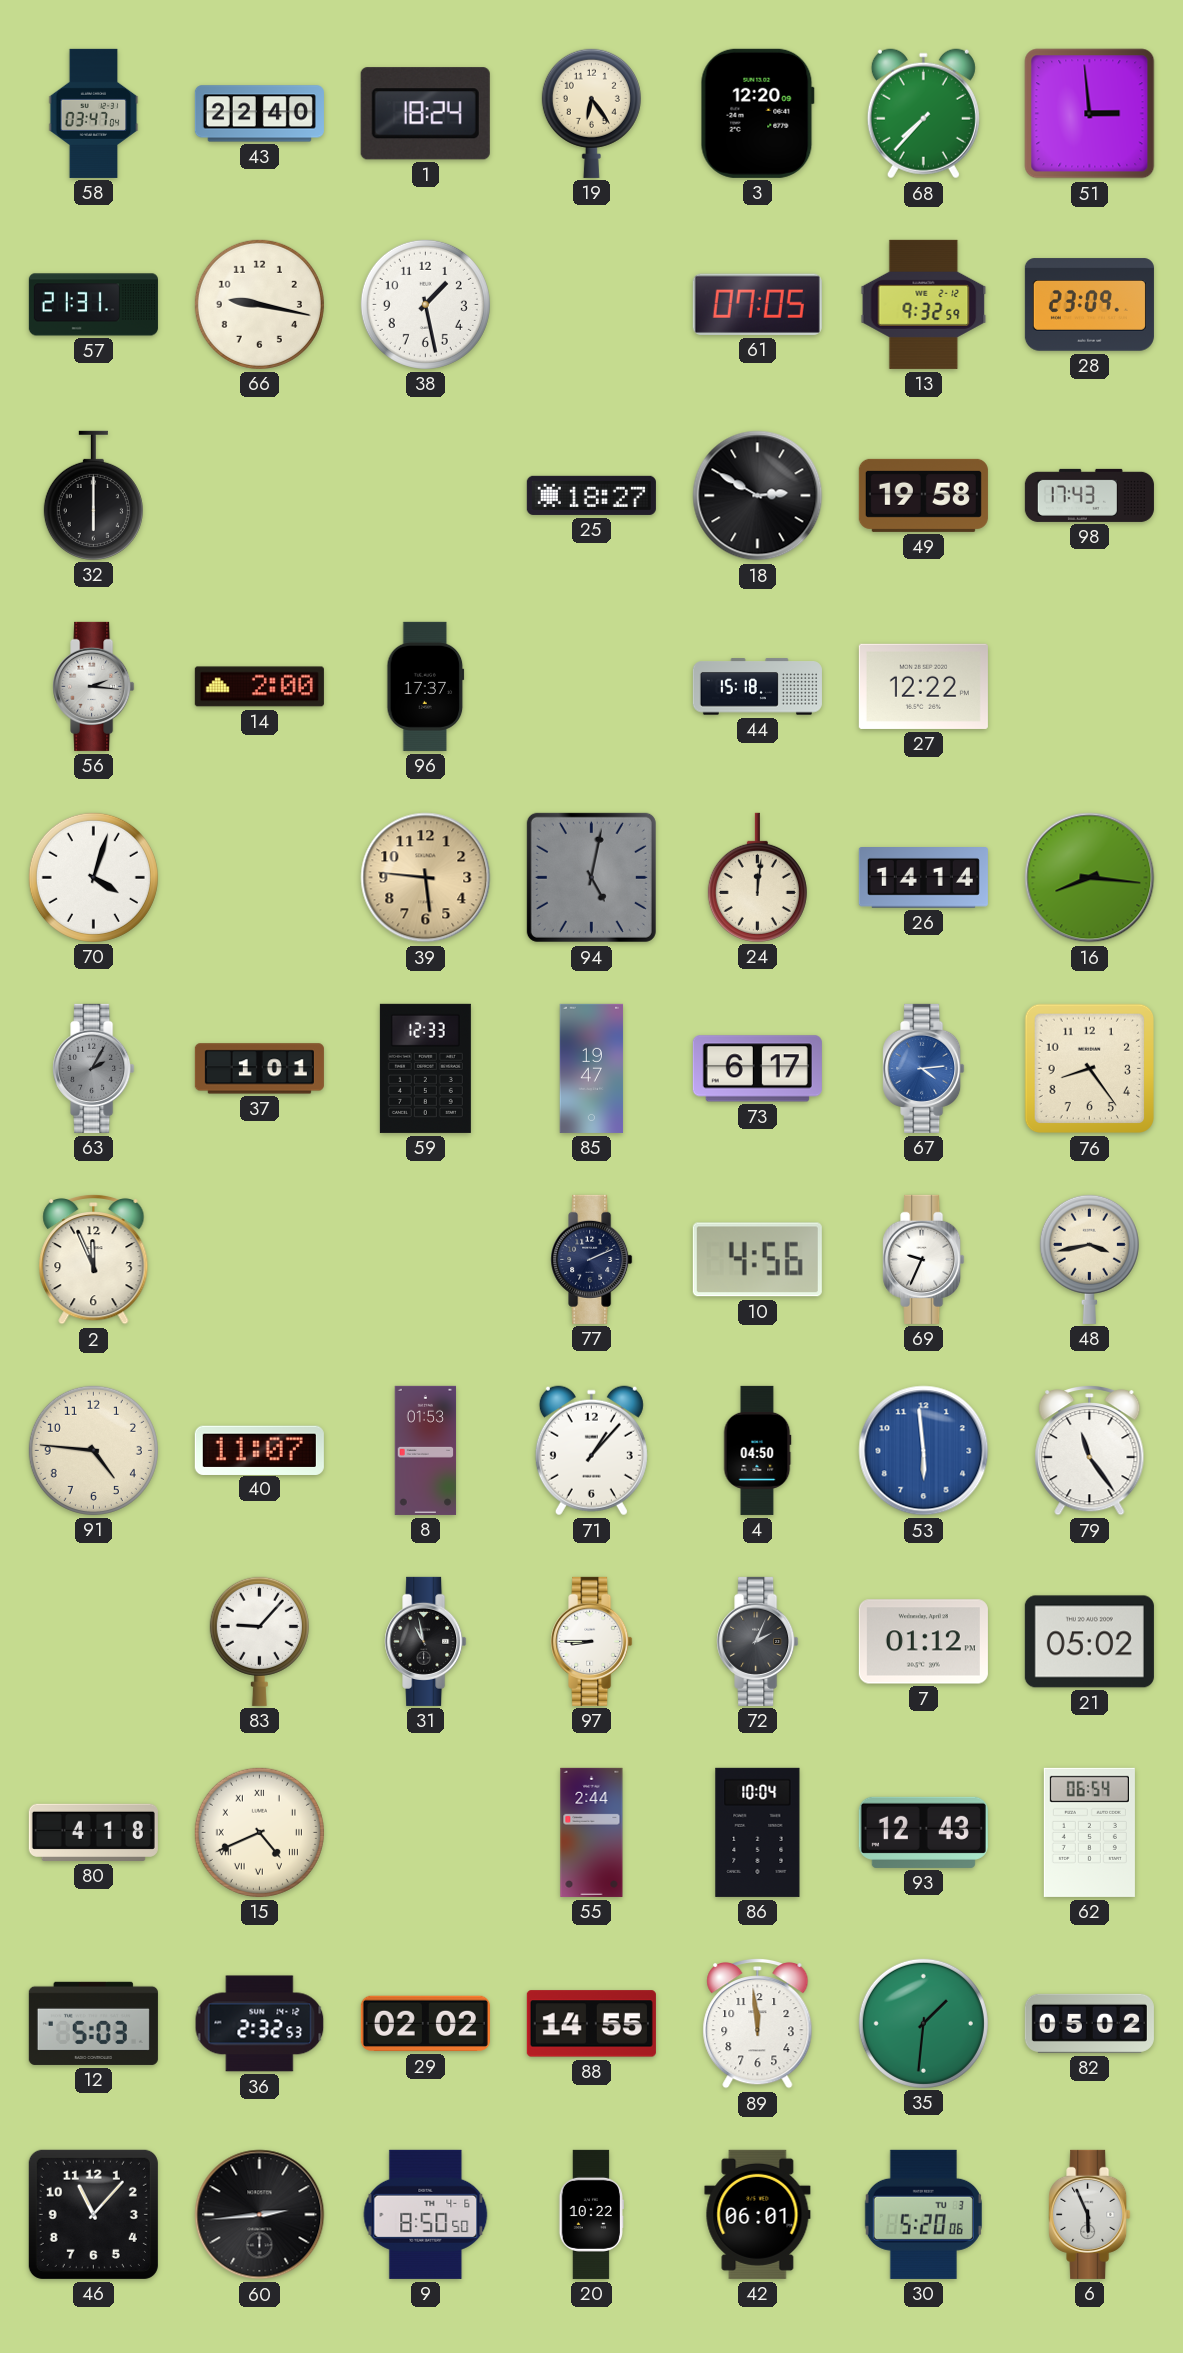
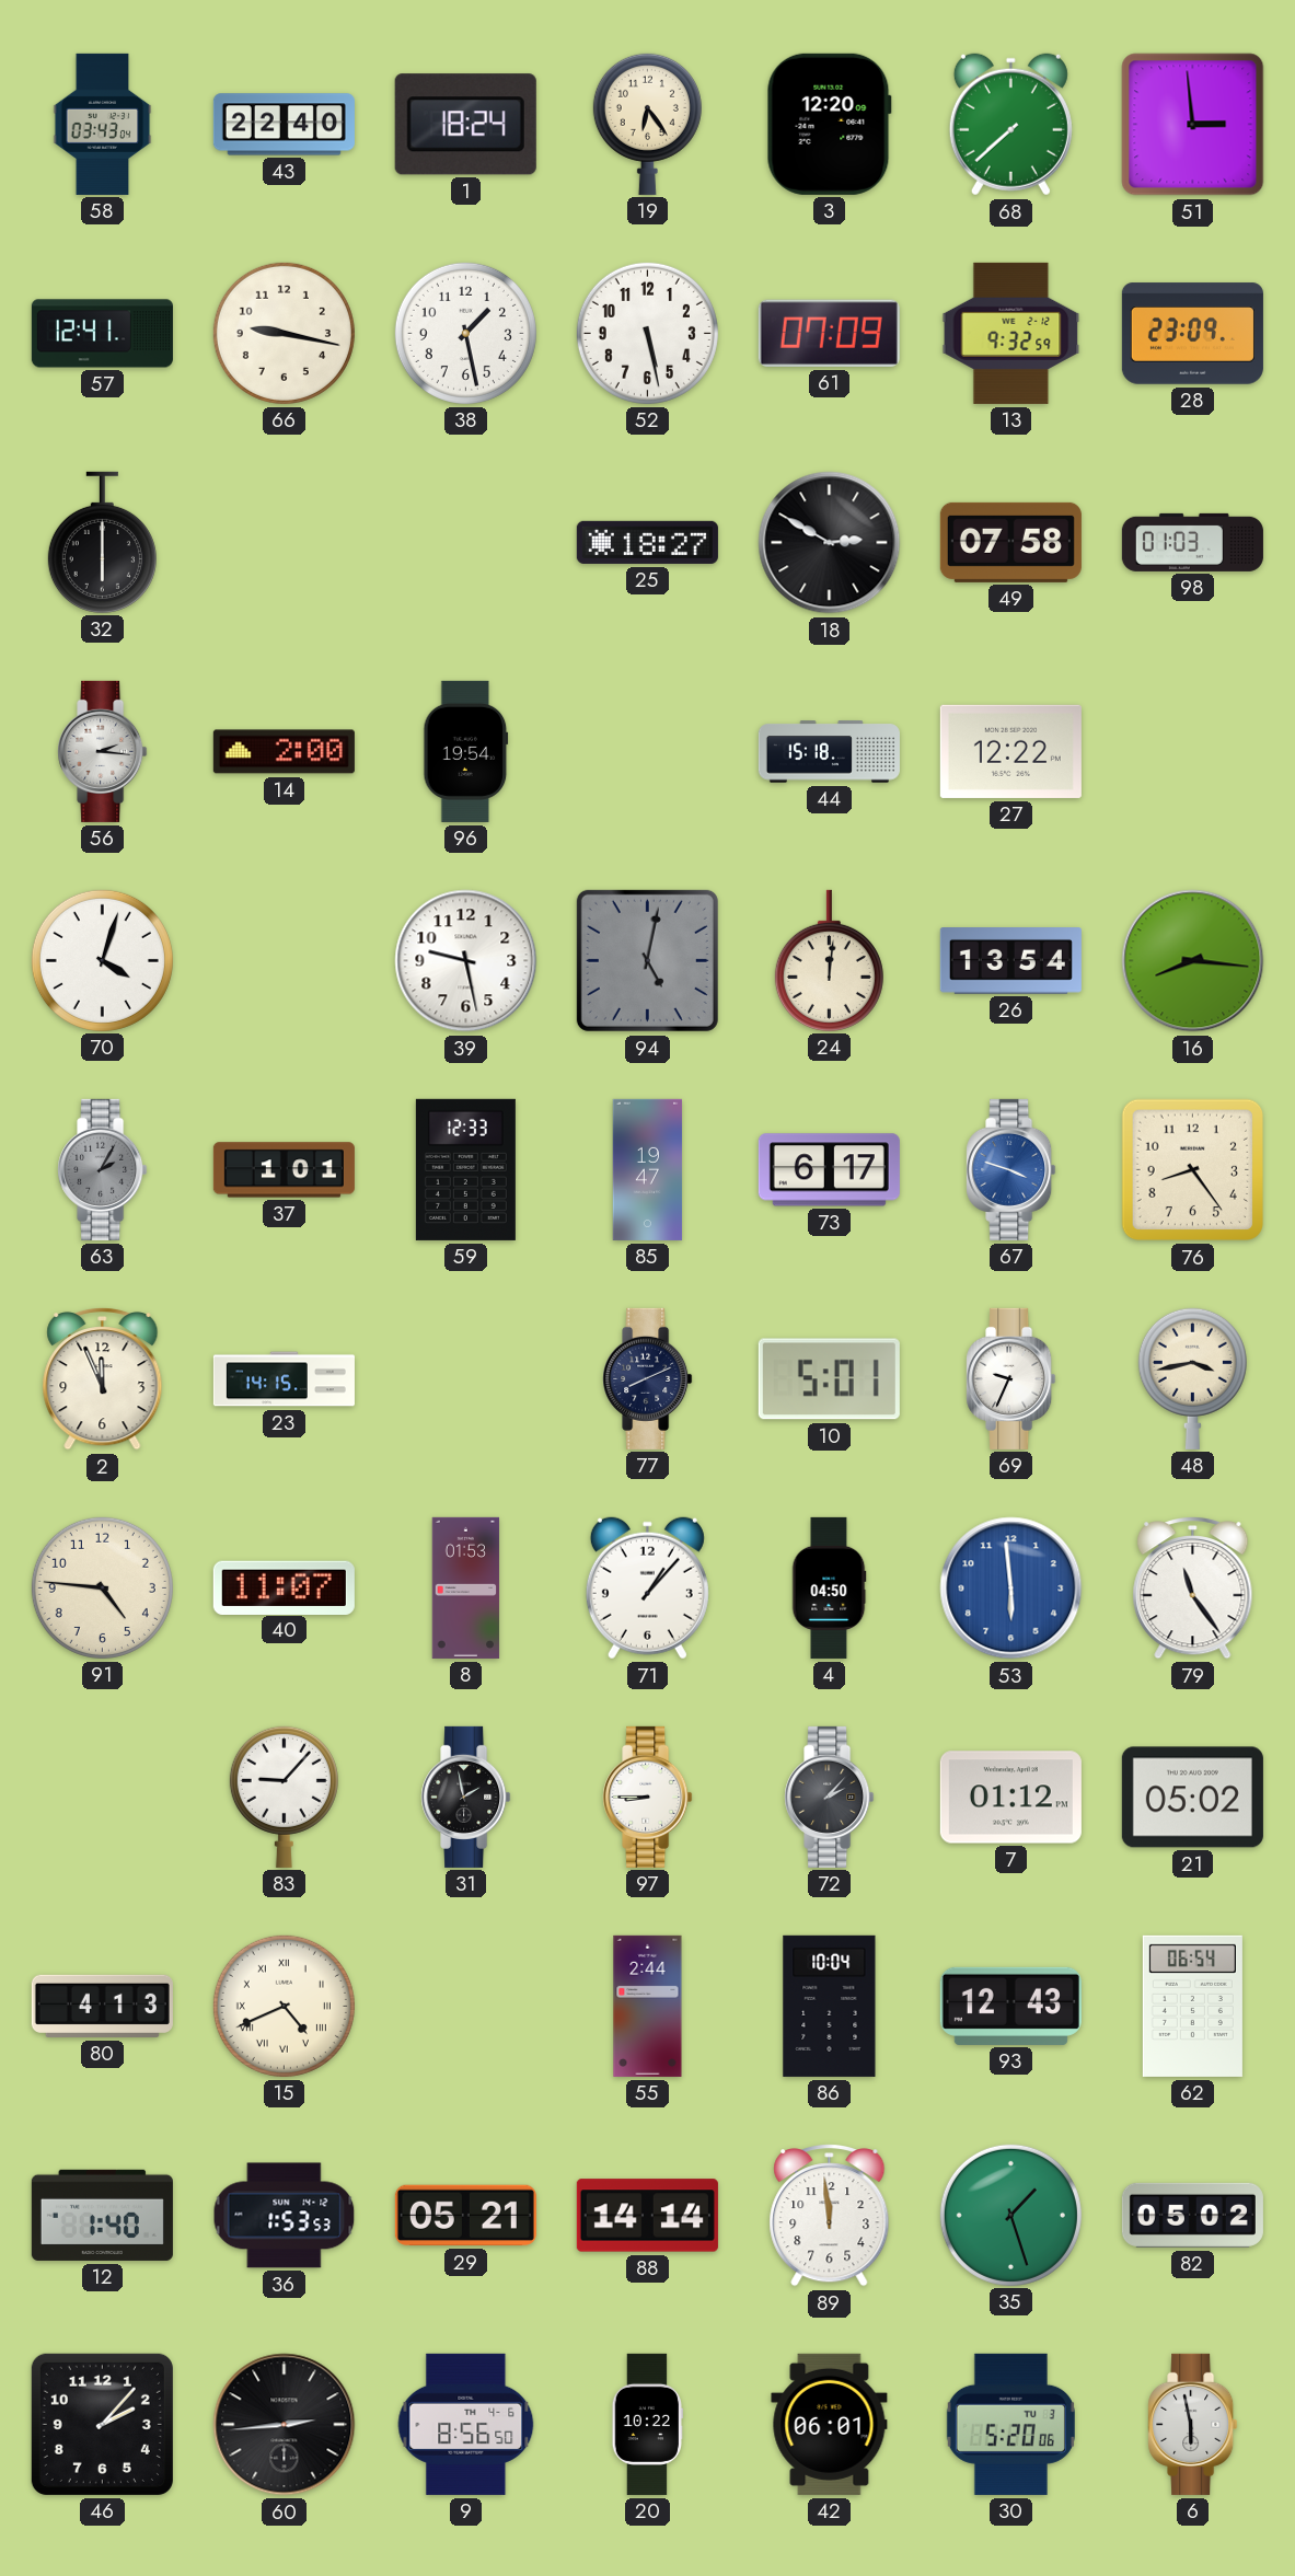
58: 03:47 -> 03:43
68: 7:37 -> 7:38
57: 21:31 -> 12:41
52: none -> 5:28
61: 07:05 -> 07:09
49: 19:58 -> 07:58
98: 17:43 -> 01:03
96: 17:37 -> 19:54
39: 5:46 -> 9:28
39 dial: champagne -> white
26: 14:14 -> 13:54
67: 4:14 -> 3:48
23: none -> 14:15
77: 2:11 -> 8:11
10: 4:56 -> 5:01
31: 10:58 -> 1:58
72: 2:04 -> 2:07
80: 4:18 -> 4:13
12: 5:03 -> 1:40
36: 2:32 -> 1:53
29: 02:02 -> 05:21
88: 14:55 -> 14:14
35: 1:31 -> 1:27
46: 11:07 -> 2:07
9: 8:50 -> 8:56
6: 5:56 -> 5:58
